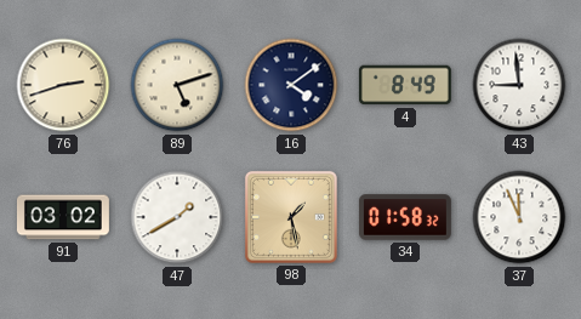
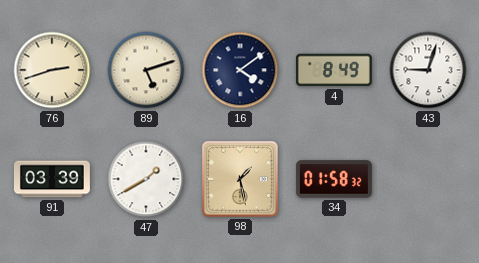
43: 8:59 -> 9:03
91: 03:02 -> 03:39
37: 11:56 -> none
